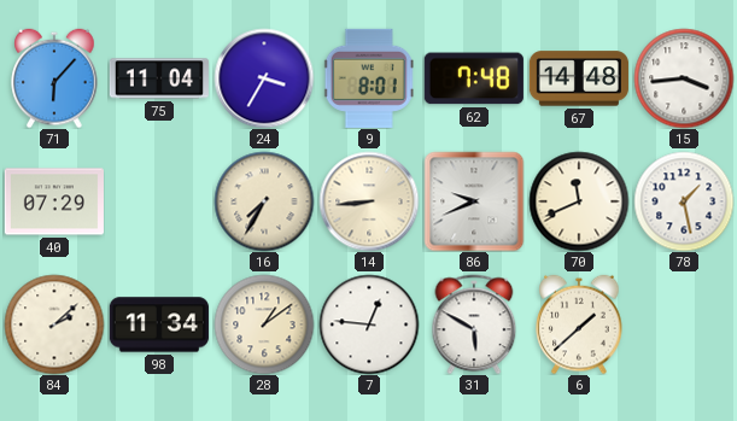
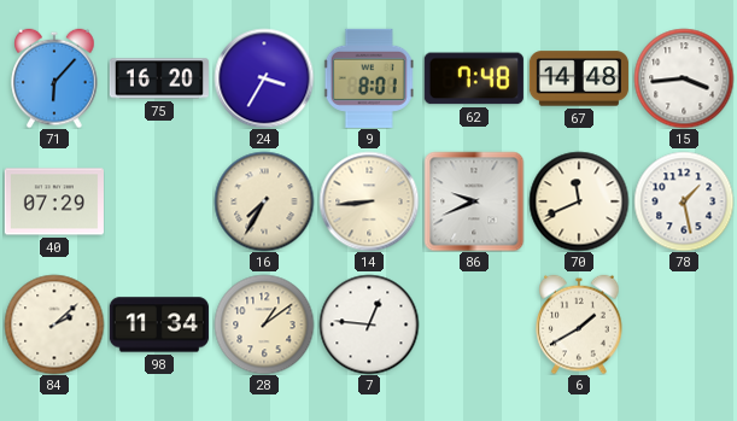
75: 11:04 -> 16:20
31: 5:50 -> none
6: 1:38 -> 1:40
